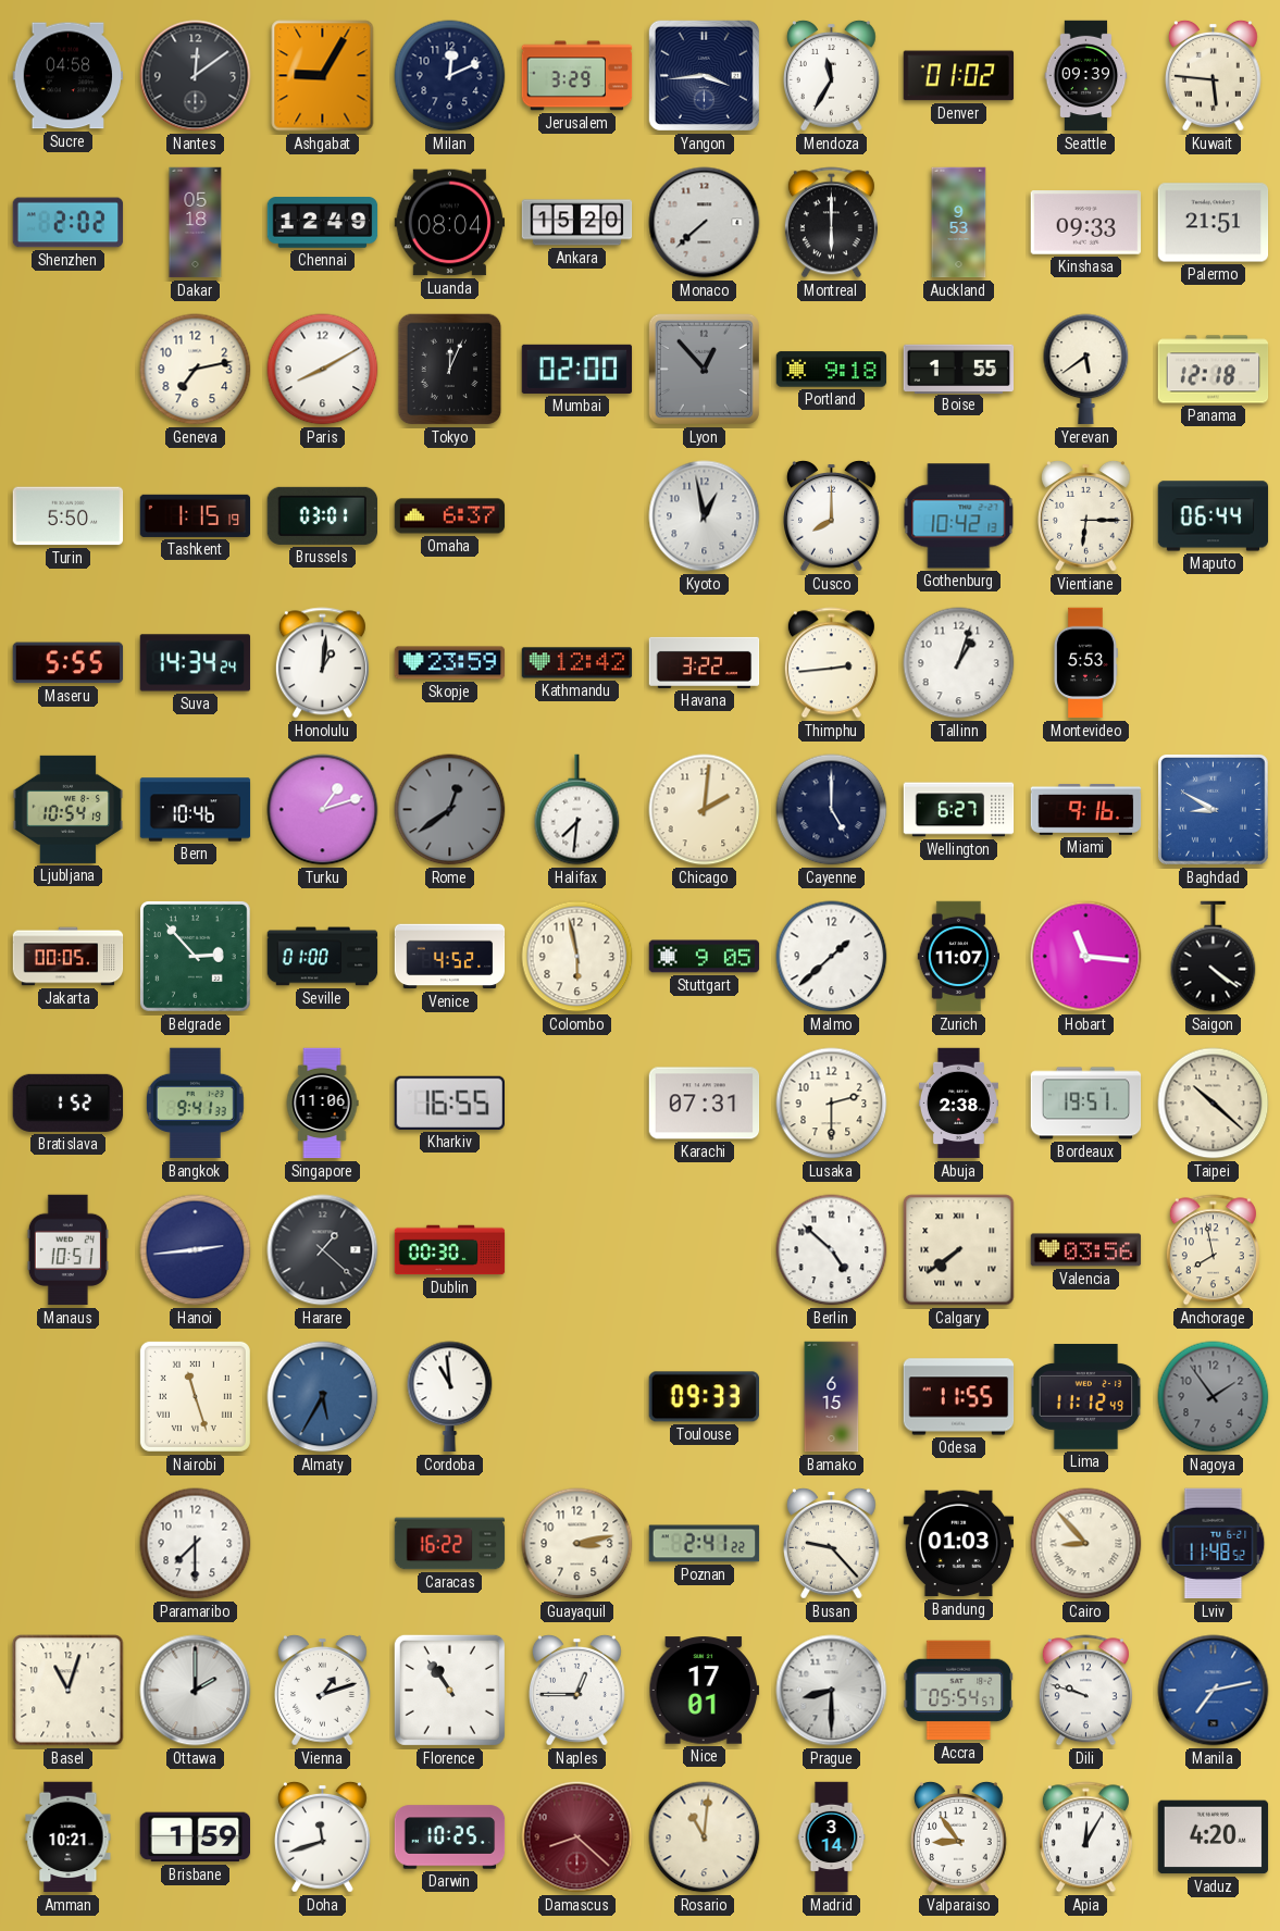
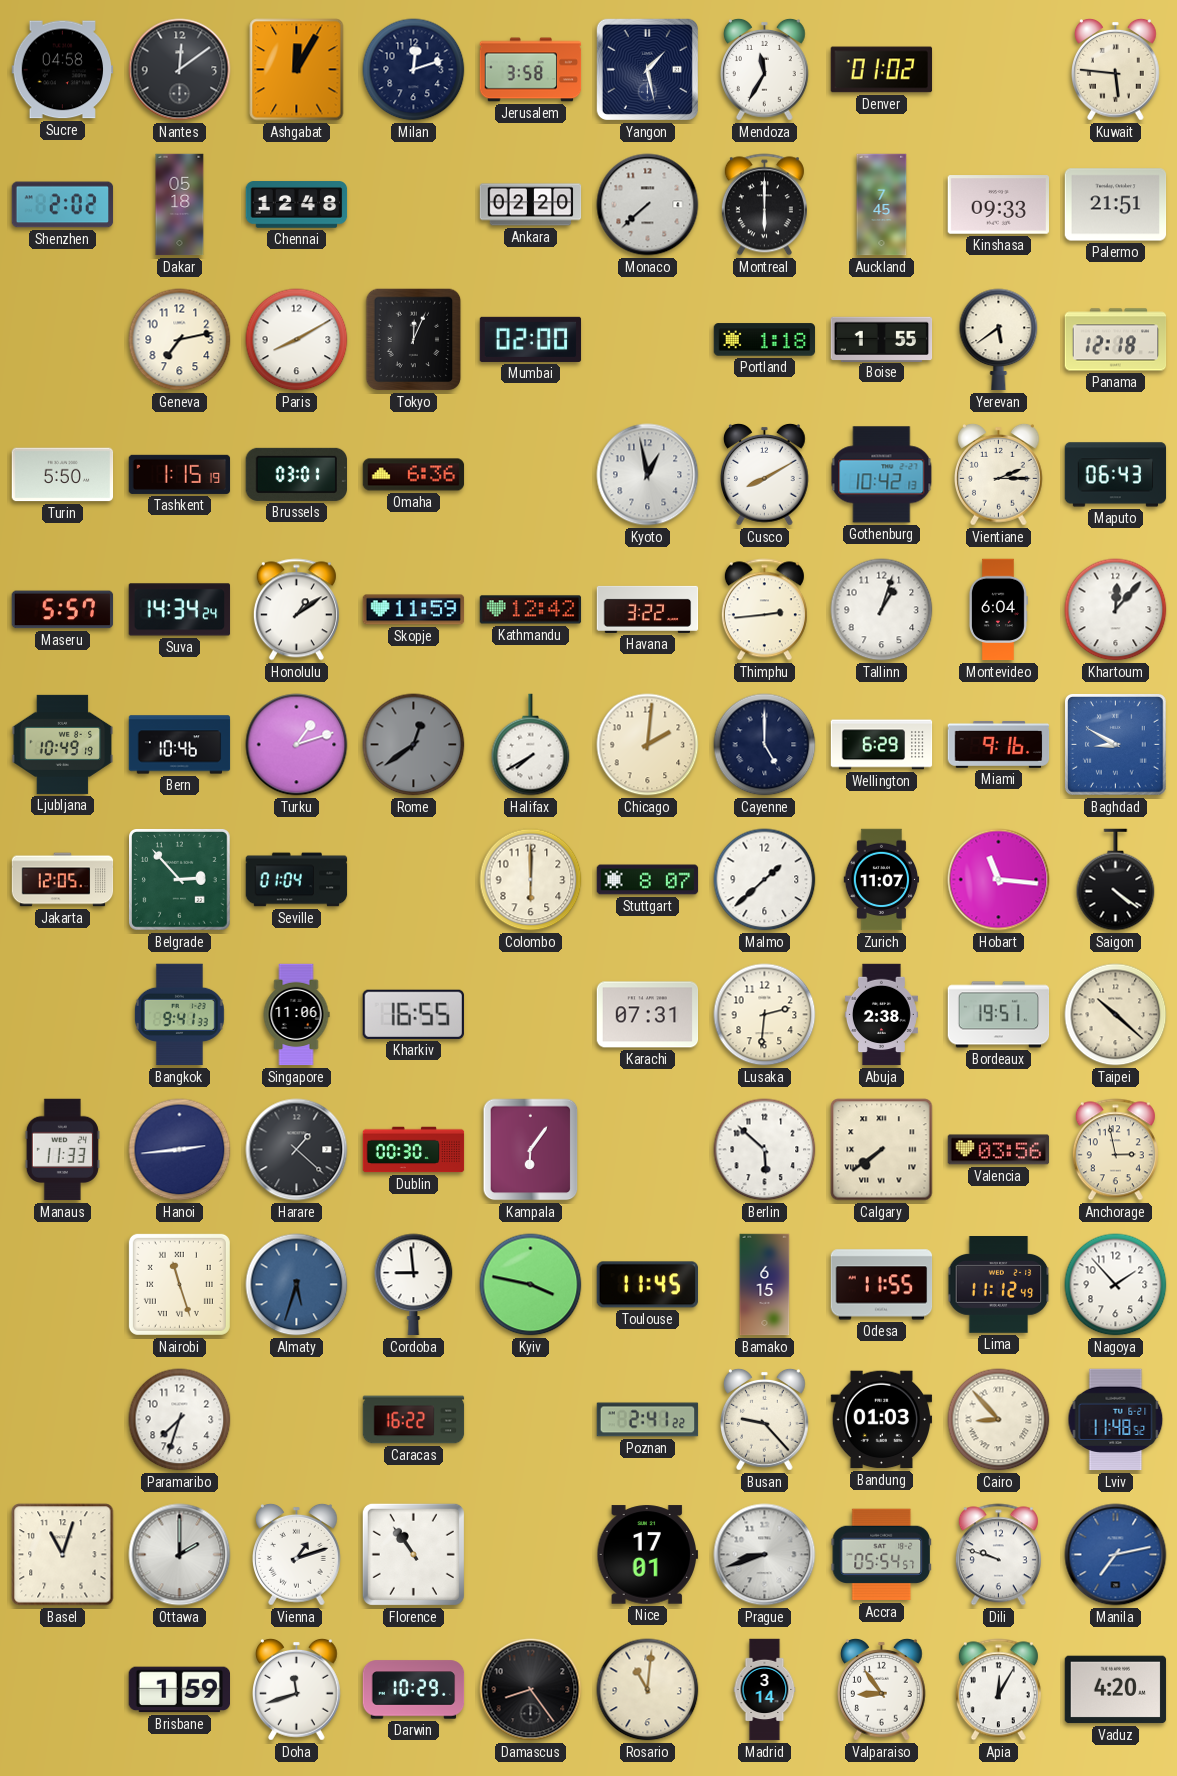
Ashgabat: 9:05 -> 12:05
Milan: 12:11 -> 12:12
Jerusalem: 3:29 -> 3:58
Yangon: 3:44 -> 1:28
Seattle: 09:39 -> none
Chennai: 12:49 -> 12:48
Luanda: 08:04 -> none
Ankara: 15:20 -> 02:20
Auckland: 9:53 -> 7:45
Lyon: 12:53 -> none
Portland: 9:18 -> 1:18
Omaha: 6:37 -> 6:36
Cusco: 8:00 -> 8:10
Vientiane: 6:15 -> 2:15
Maputo: 06:44 -> 06:43
Maseru: 5:55 -> 5:57
Honolulu: 1:01 -> 1:09
Skopje: 23:59 -> 11:59
Montevideo: 5:53 -> 6:04
Khartoum: none -> 12:07
Ljubljana: 10:54 -> 10:49
Halifax: 7:31 -> 7:40
Wellington: 6:27 -> 6:29
Jakarta: 00:05 -> 12:05
Seville: 01:00 -> 01:04
Venice: 4:52 -> none
Colombo: 5:58 -> 6:00
Stuttgart: 9:05 -> 8:07
Bratislava: 1:52 -> none
Lusaka: 2:30 -> 2:31
Manaus: 10:51 -> 11:33
Kampala: none -> 6:06
Berlin: 4:52 -> 5:52
Anchorage: 7:58 -> 2:58
Almaty: 5:35 -> 5:33
Cordoba: 10:59 -> 8:59
Kyiv: none -> 3:47
Toulouse: 09:33 -> 11:45
Nagoya: 1:54 -> 1:53
Nagoya dial: grey -> white
Paramaribo: 7:30 -> 7:33
Guayaquil: 3:13 -> none
Naples: 12:45 -> none
Prague: 8:30 -> 8:42
Amman: 10:21 -> none
Darwin: 10:25 -> 10:29
Damascus: 8:22 -> 8:24
Damascus dial: burgundy -> black
